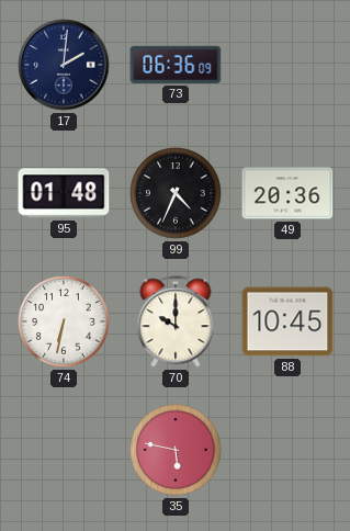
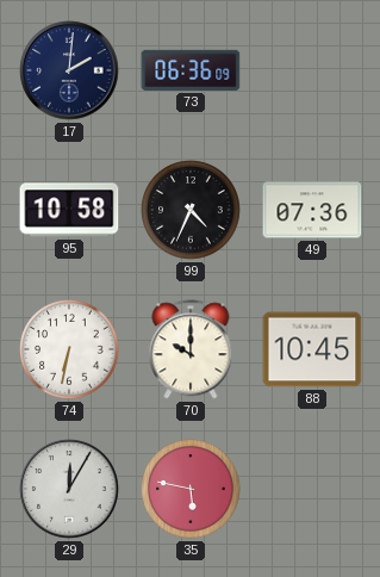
95: 01:48 -> 10:58
49: 20:36 -> 07:36
29: none -> 12:05
